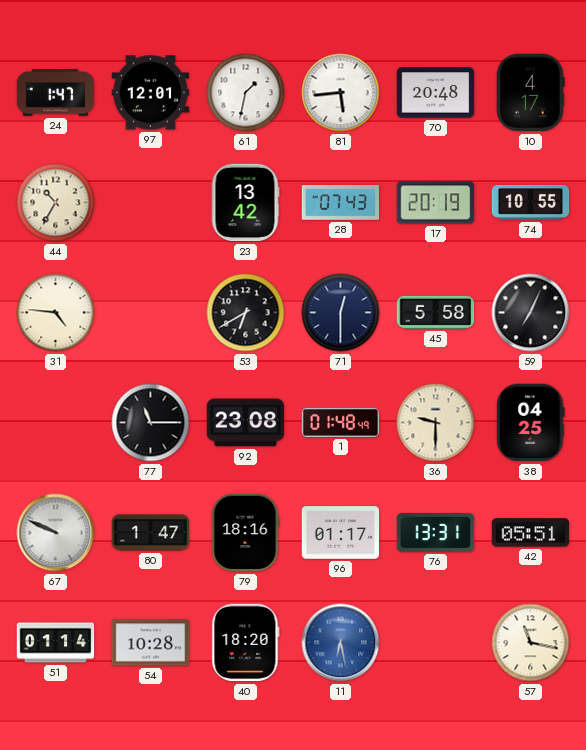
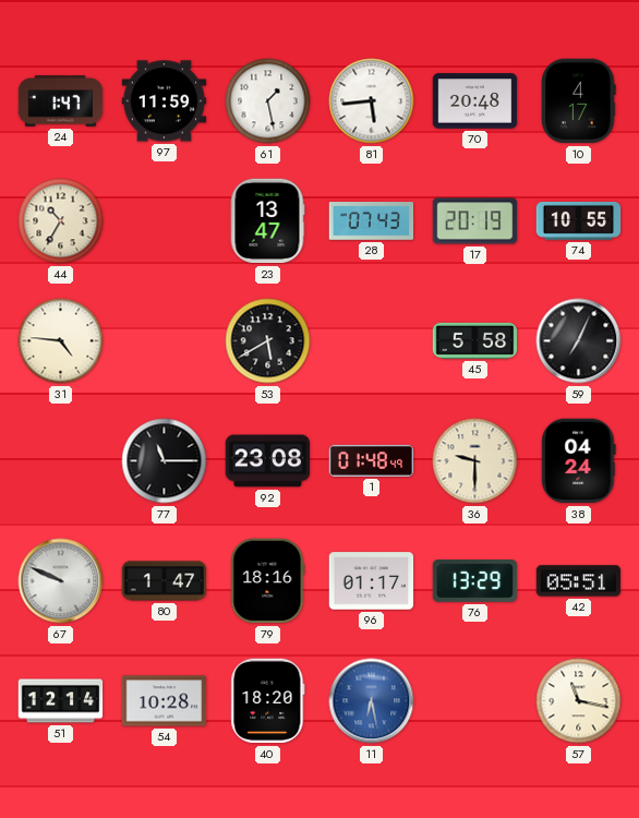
97: 12:01 -> 11:59
61: 1:32 -> 1:28
23: 13:42 -> 13:47
53: 6:40 -> 5:40
71: 12:30 -> none
38: 04:25 -> 04:24
76: 13:31 -> 13:29
51: 01:14 -> 12:14
